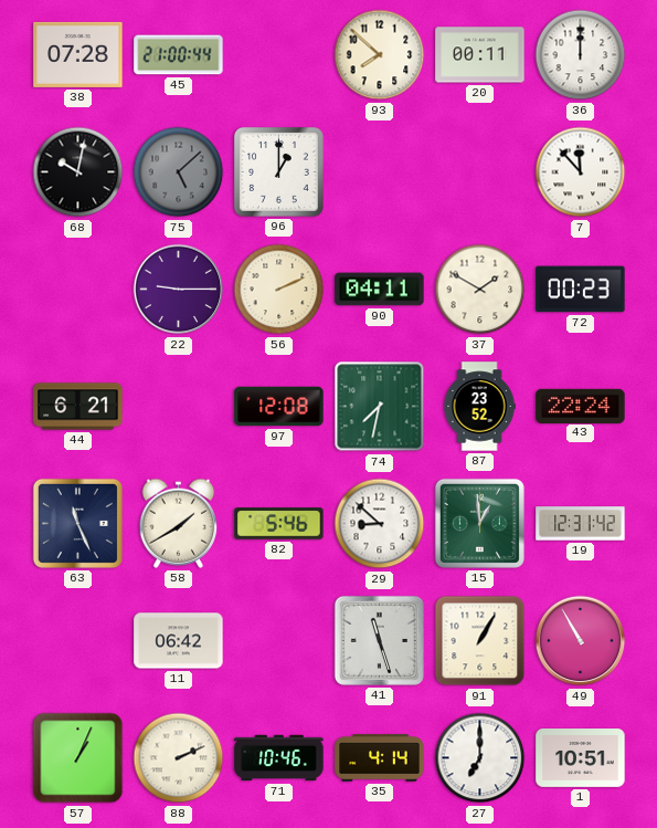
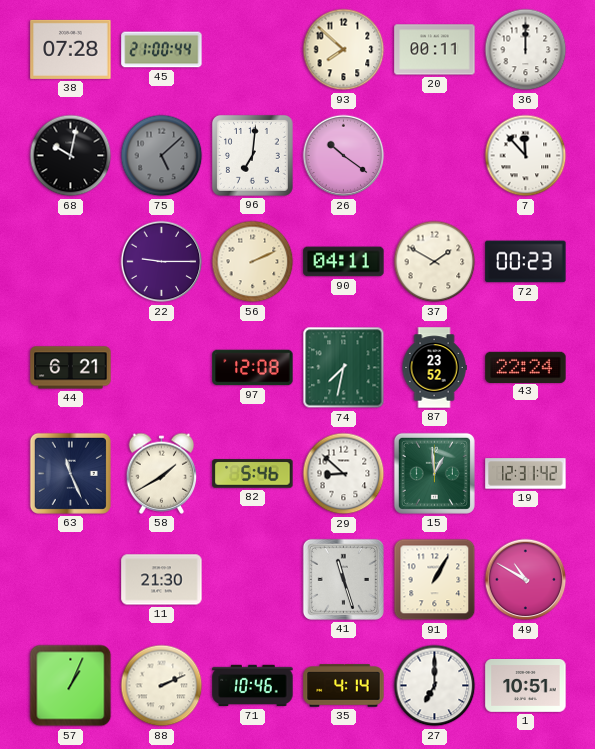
96: 1:00 -> 7:01
26: none -> 10:21
11: 06:42 -> 21:30
49: 10:55 -> 10:50
